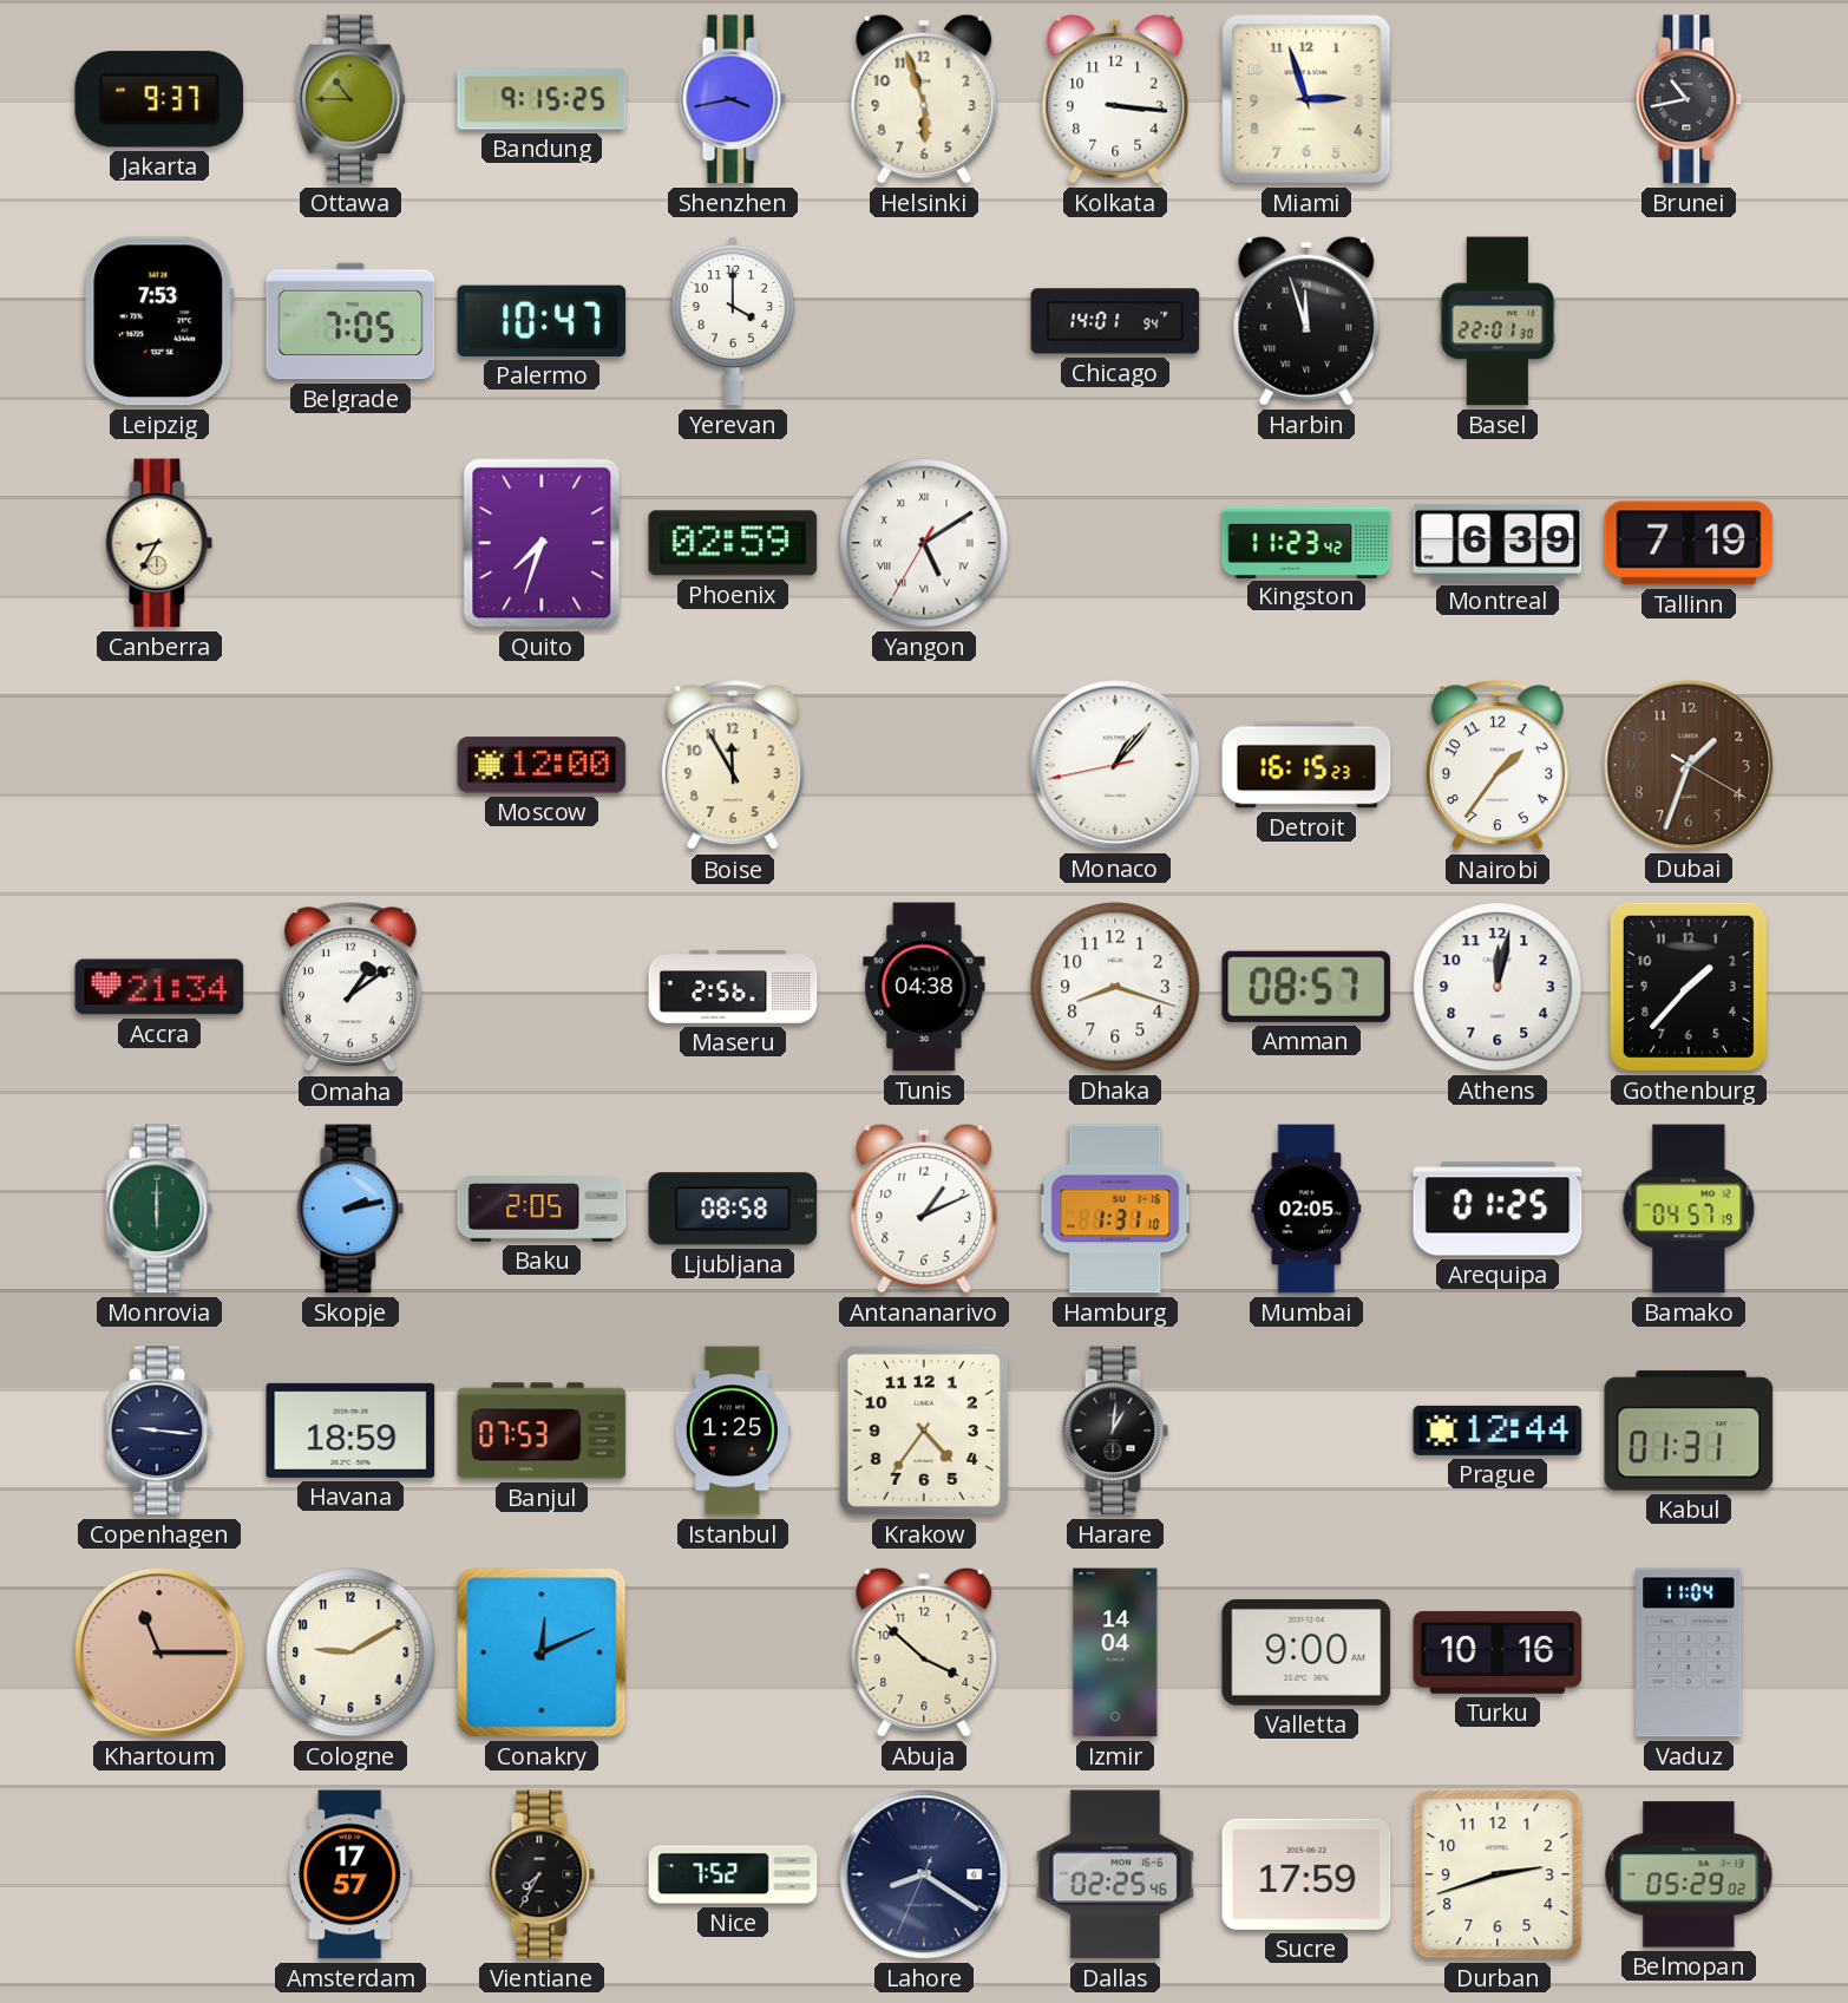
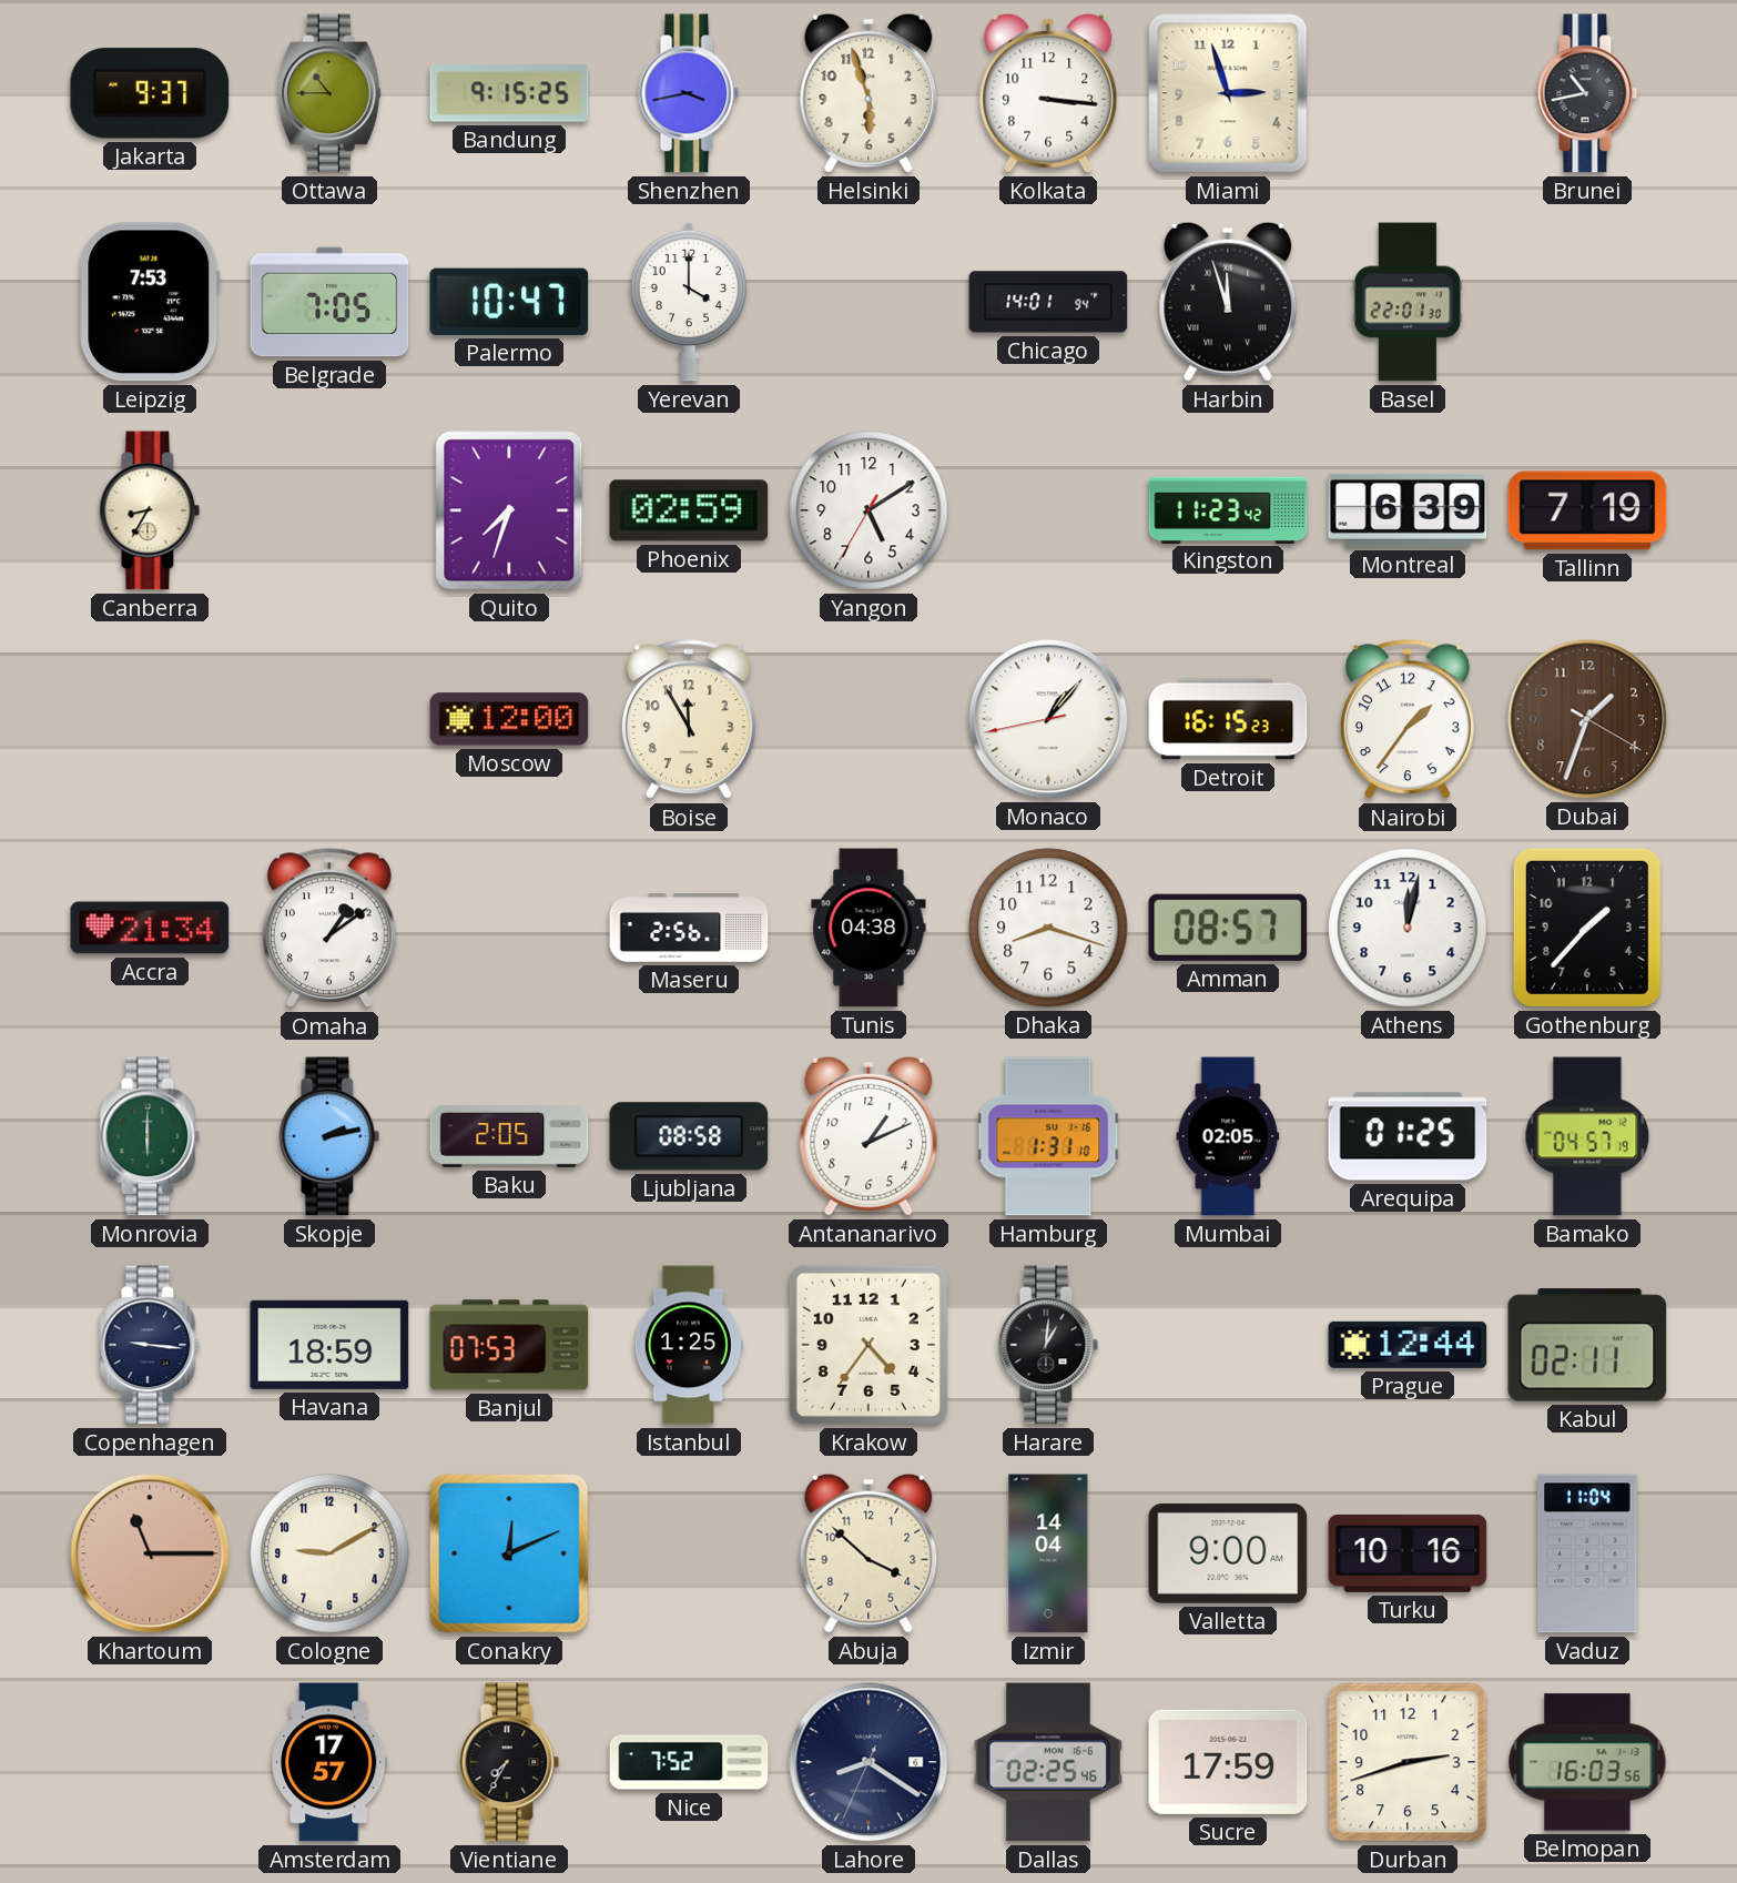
Yangon numerals: Roman -> Arabic
Kabul: 01:31 -> 02:11
Belmopan: 05:29 -> 16:03
